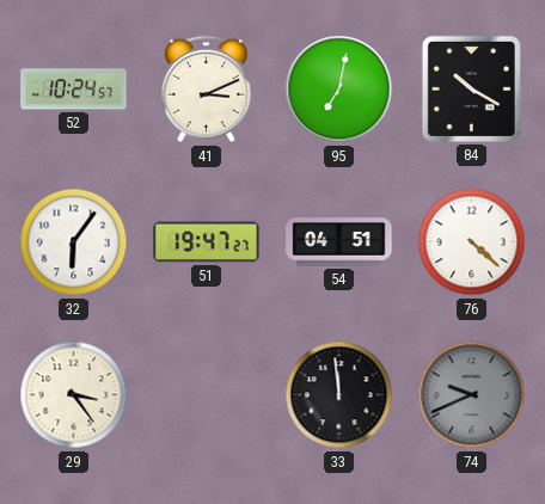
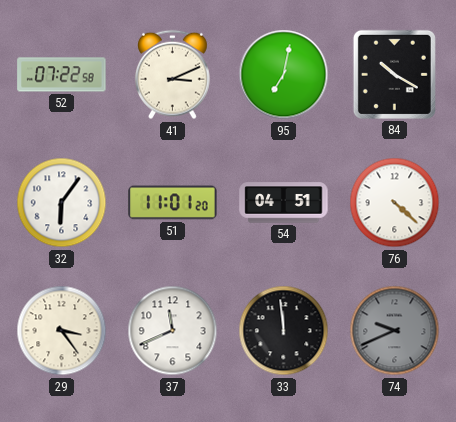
52: 10:24 -> 07:22
51: 19:47 -> 11:01
37: none -> 11:41
